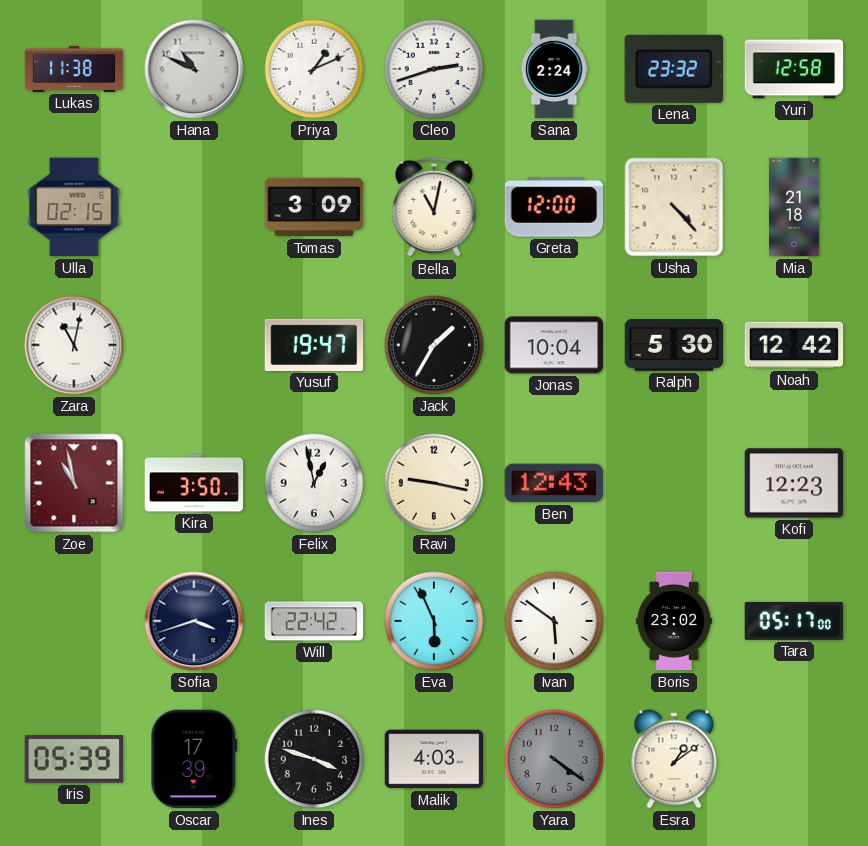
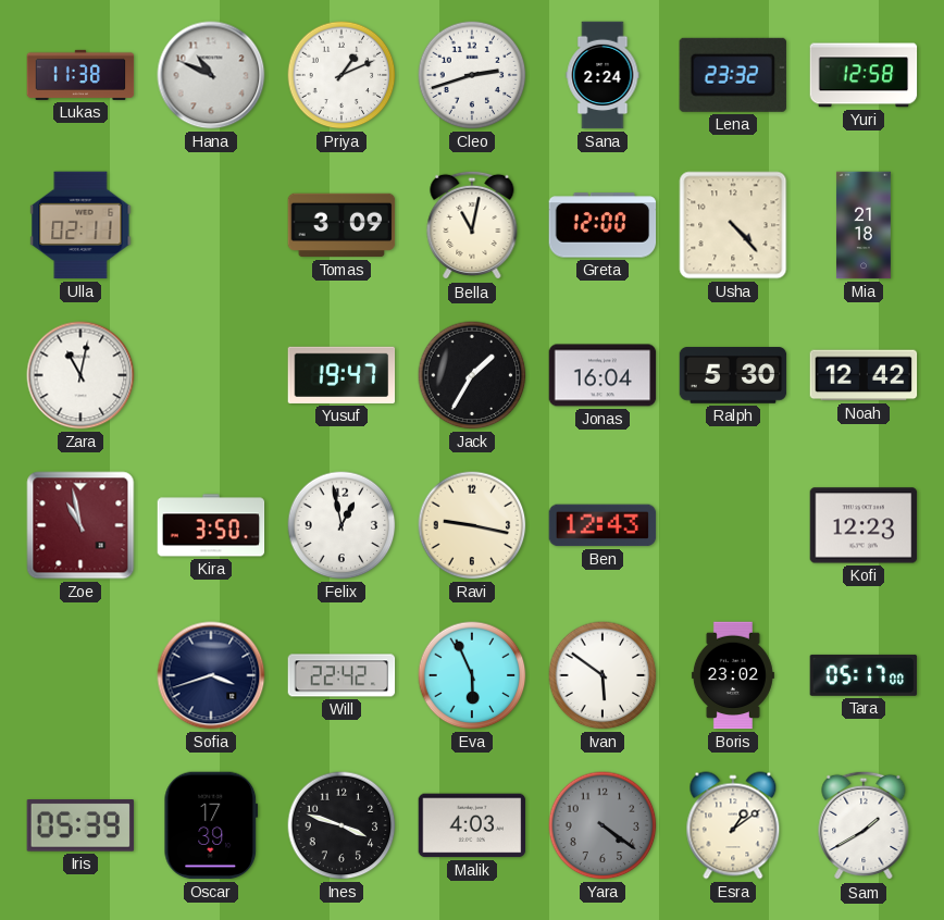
Ulla: 02:15 -> 02:11
Jonas: 10:04 -> 16:04
Sam: none -> 1:40
